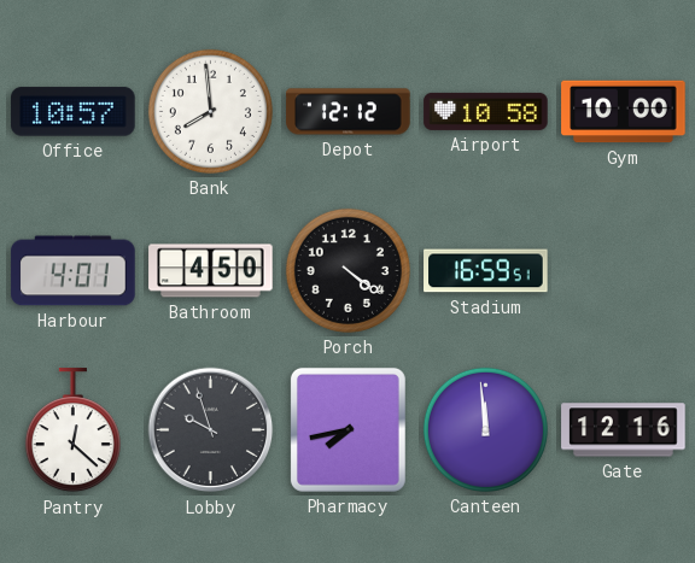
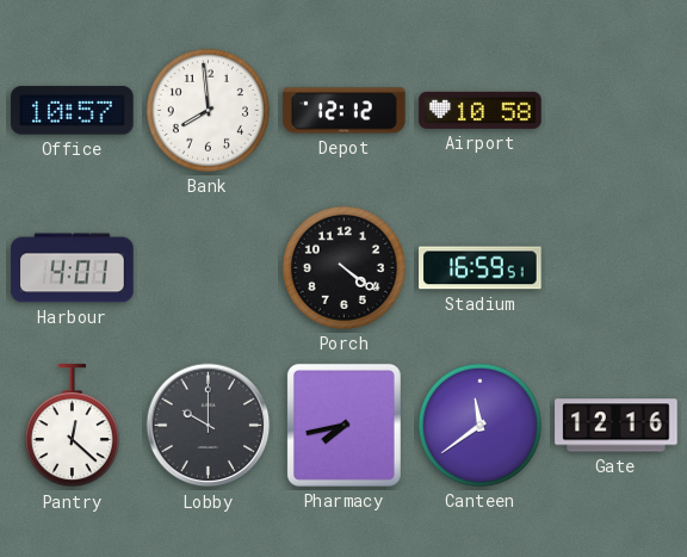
Gym: 10:00 -> none
Bathroom: 4:50 -> none
Lobby: 9:57 -> 10:00
Canteen: 11:59 -> 11:39
